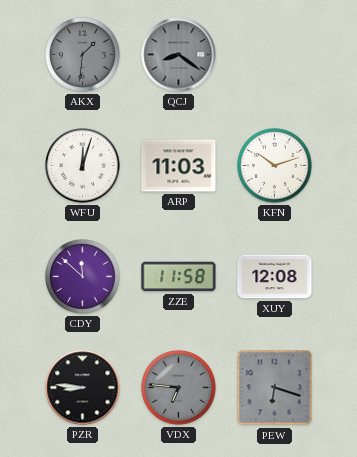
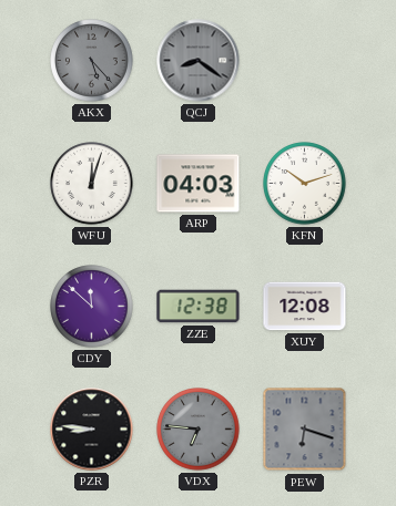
AKX: 1:31 -> 5:23
ARP: 11:03 -> 04:03
ZZE: 11:58 -> 12:38
